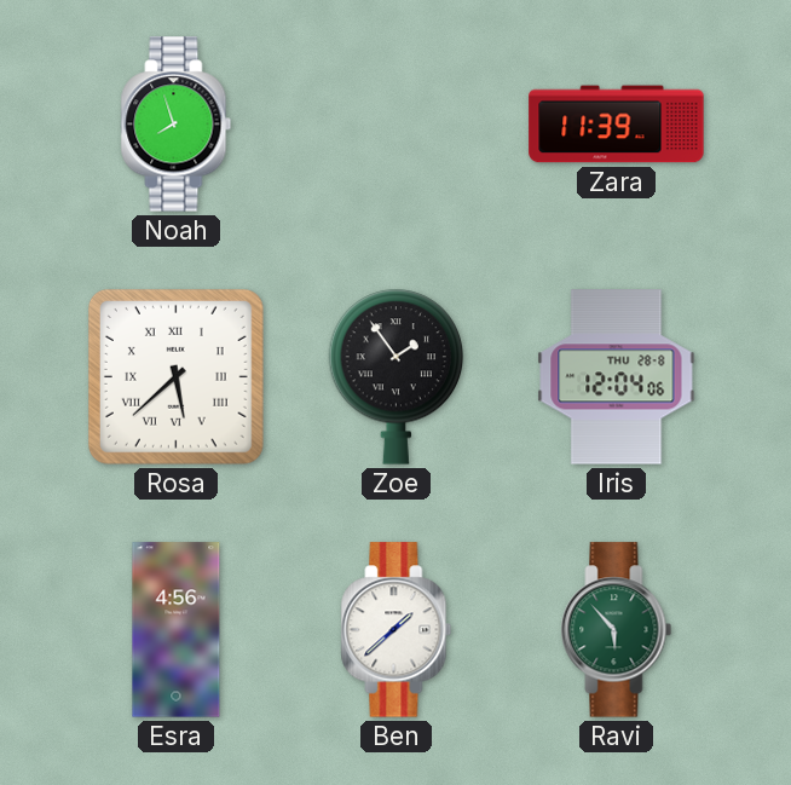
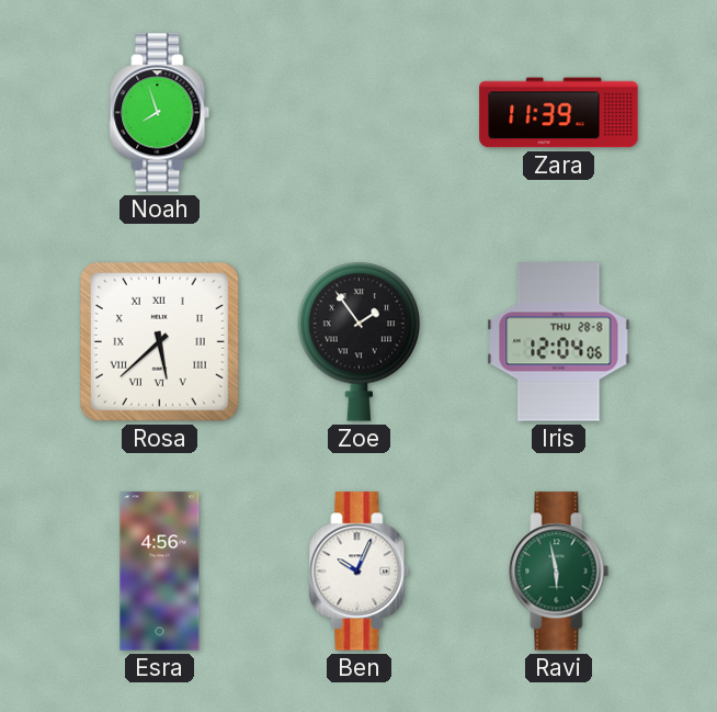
Ben: 1:38 -> 10:04
Ravi: 5:53 -> 5:58
